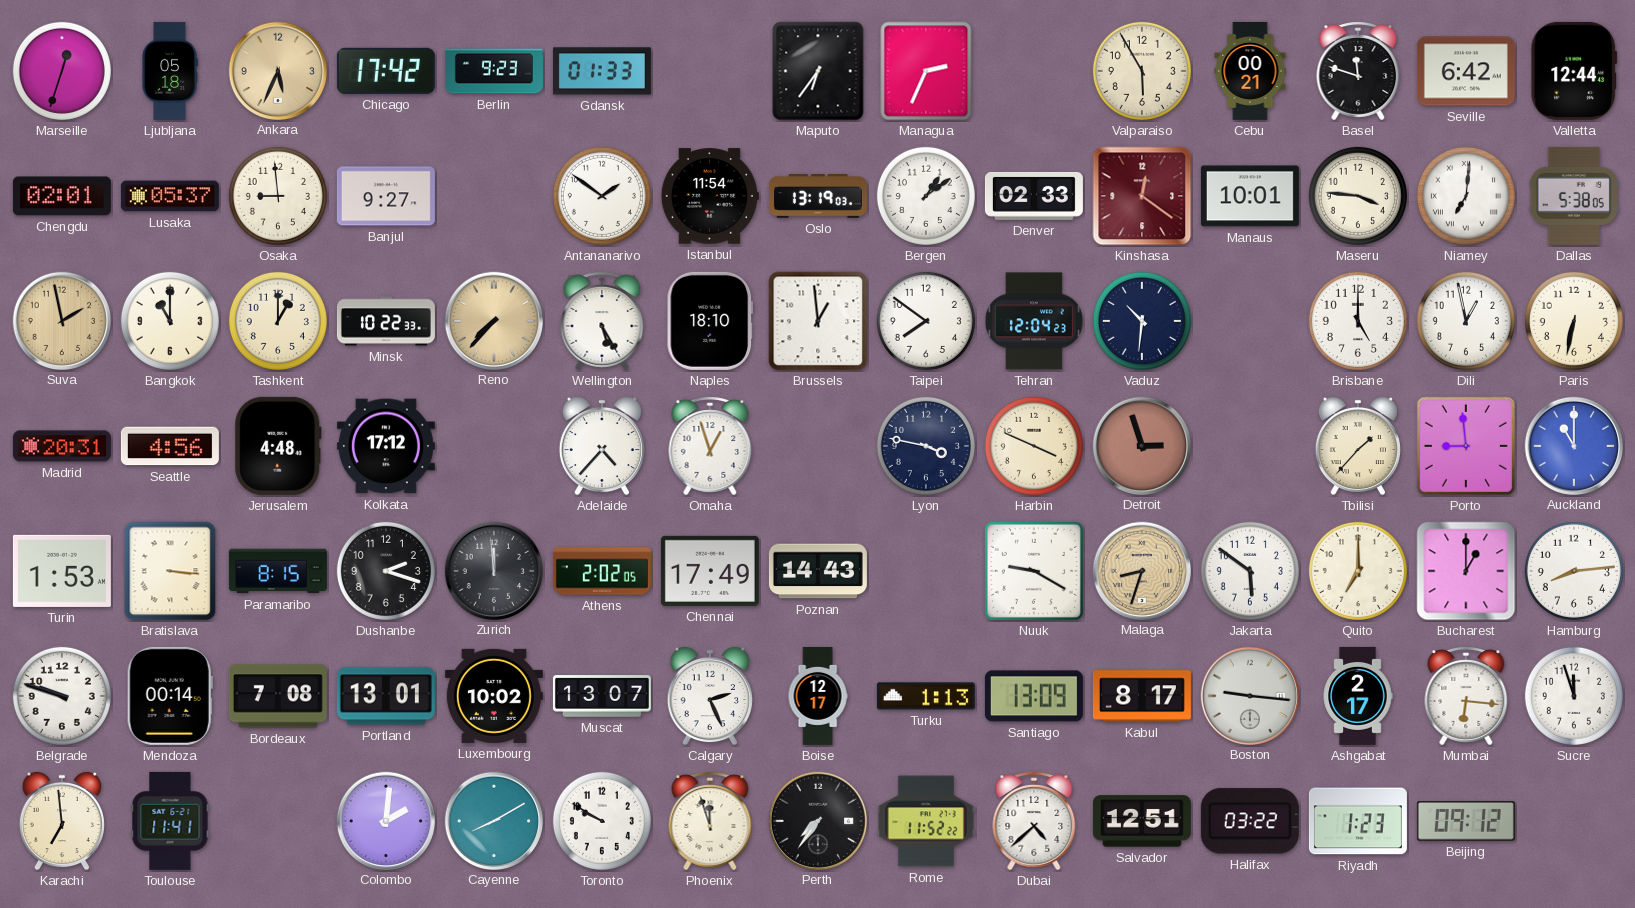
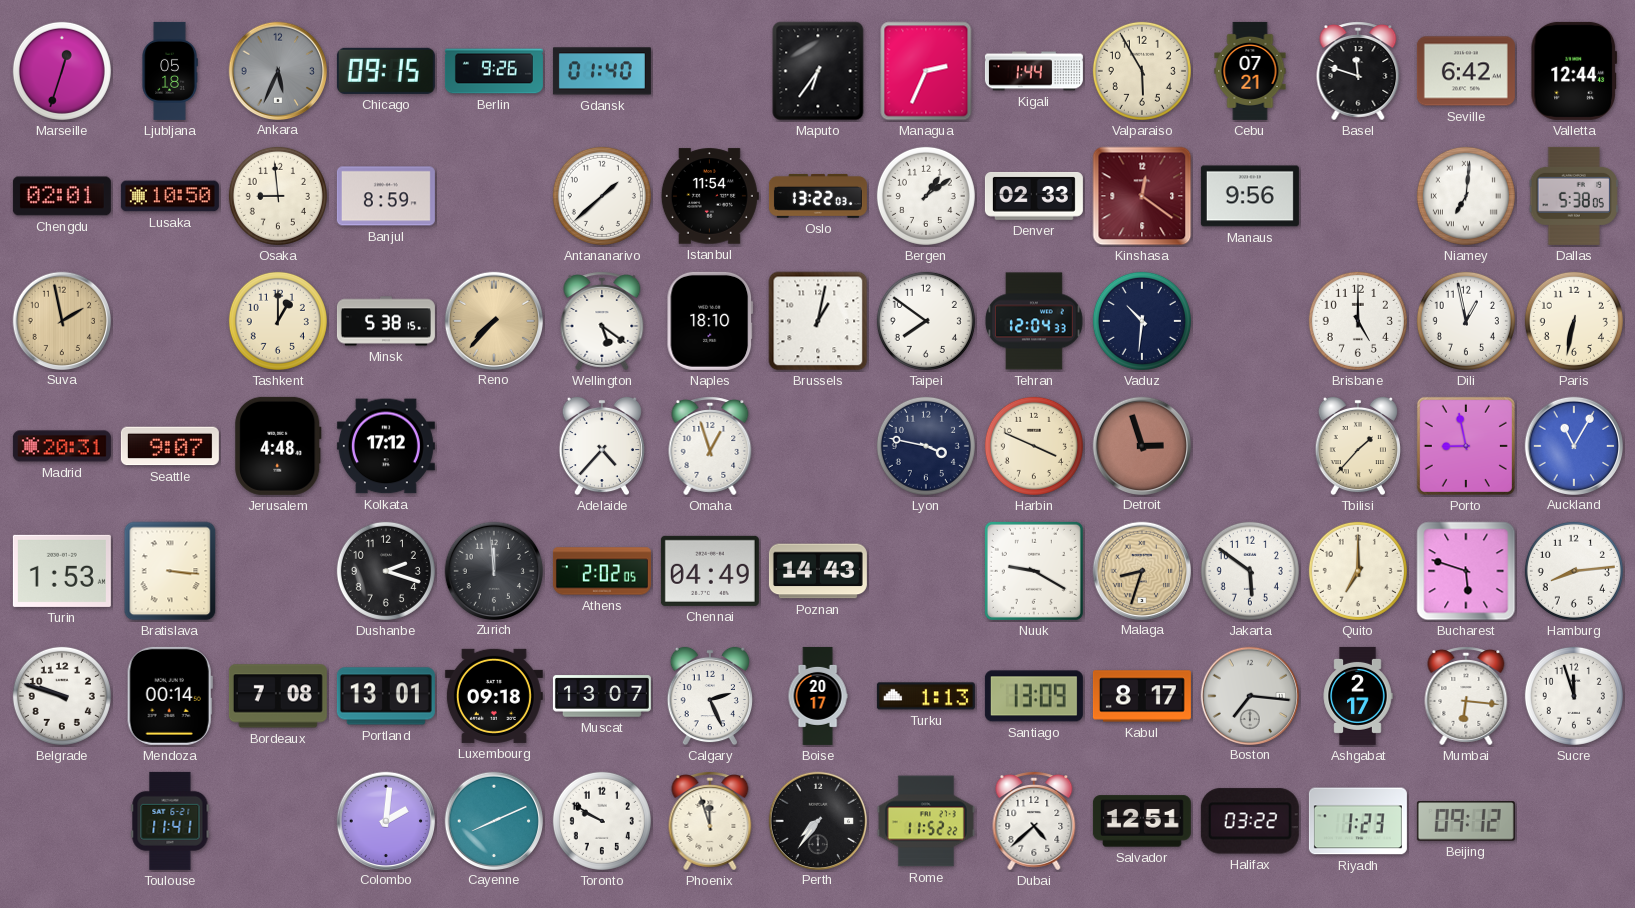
Ankara dial: champagne -> grey
Chicago: 17:42 -> 09:15
Berlin: 9:23 -> 9:26
Gdansk: 01:33 -> 01:40
Kigali: none -> 1:44
Cebu: 00:21 -> 07:21
Lusaka: 05:37 -> 10:50
Banjul: 9:27 -> 8:59
Antananarivo: 1:51 -> 1:38
Oslo: 13:19 -> 13:22
Manaus: 10:01 -> 9:56
Maseru: 3:46 -> none
Bangkok: 11:00 -> none
Minsk: 10:22 -> 5:38
Wellington: 5:25 -> 5:21
Brussels: 12:59 -> 1:02
Tehran: 12:04:23 -> 12:04:33
Seattle: 4:56 -> 9:07
Porto: 8:59 -> 8:58
Auckland: 11:00 -> 11:05
Paramaribo: 8:15 -> none
Chennai: 17:49 -> 04:49
Bucharest: 1:00 -> 5:48
Luxembourg: 10:02 -> 09:18
Boise: 12:17 -> 20:17
Boston: 9:16 -> 7:16
Karachi: 6:59 -> none
Cayenne: 8:10 -> 8:11
